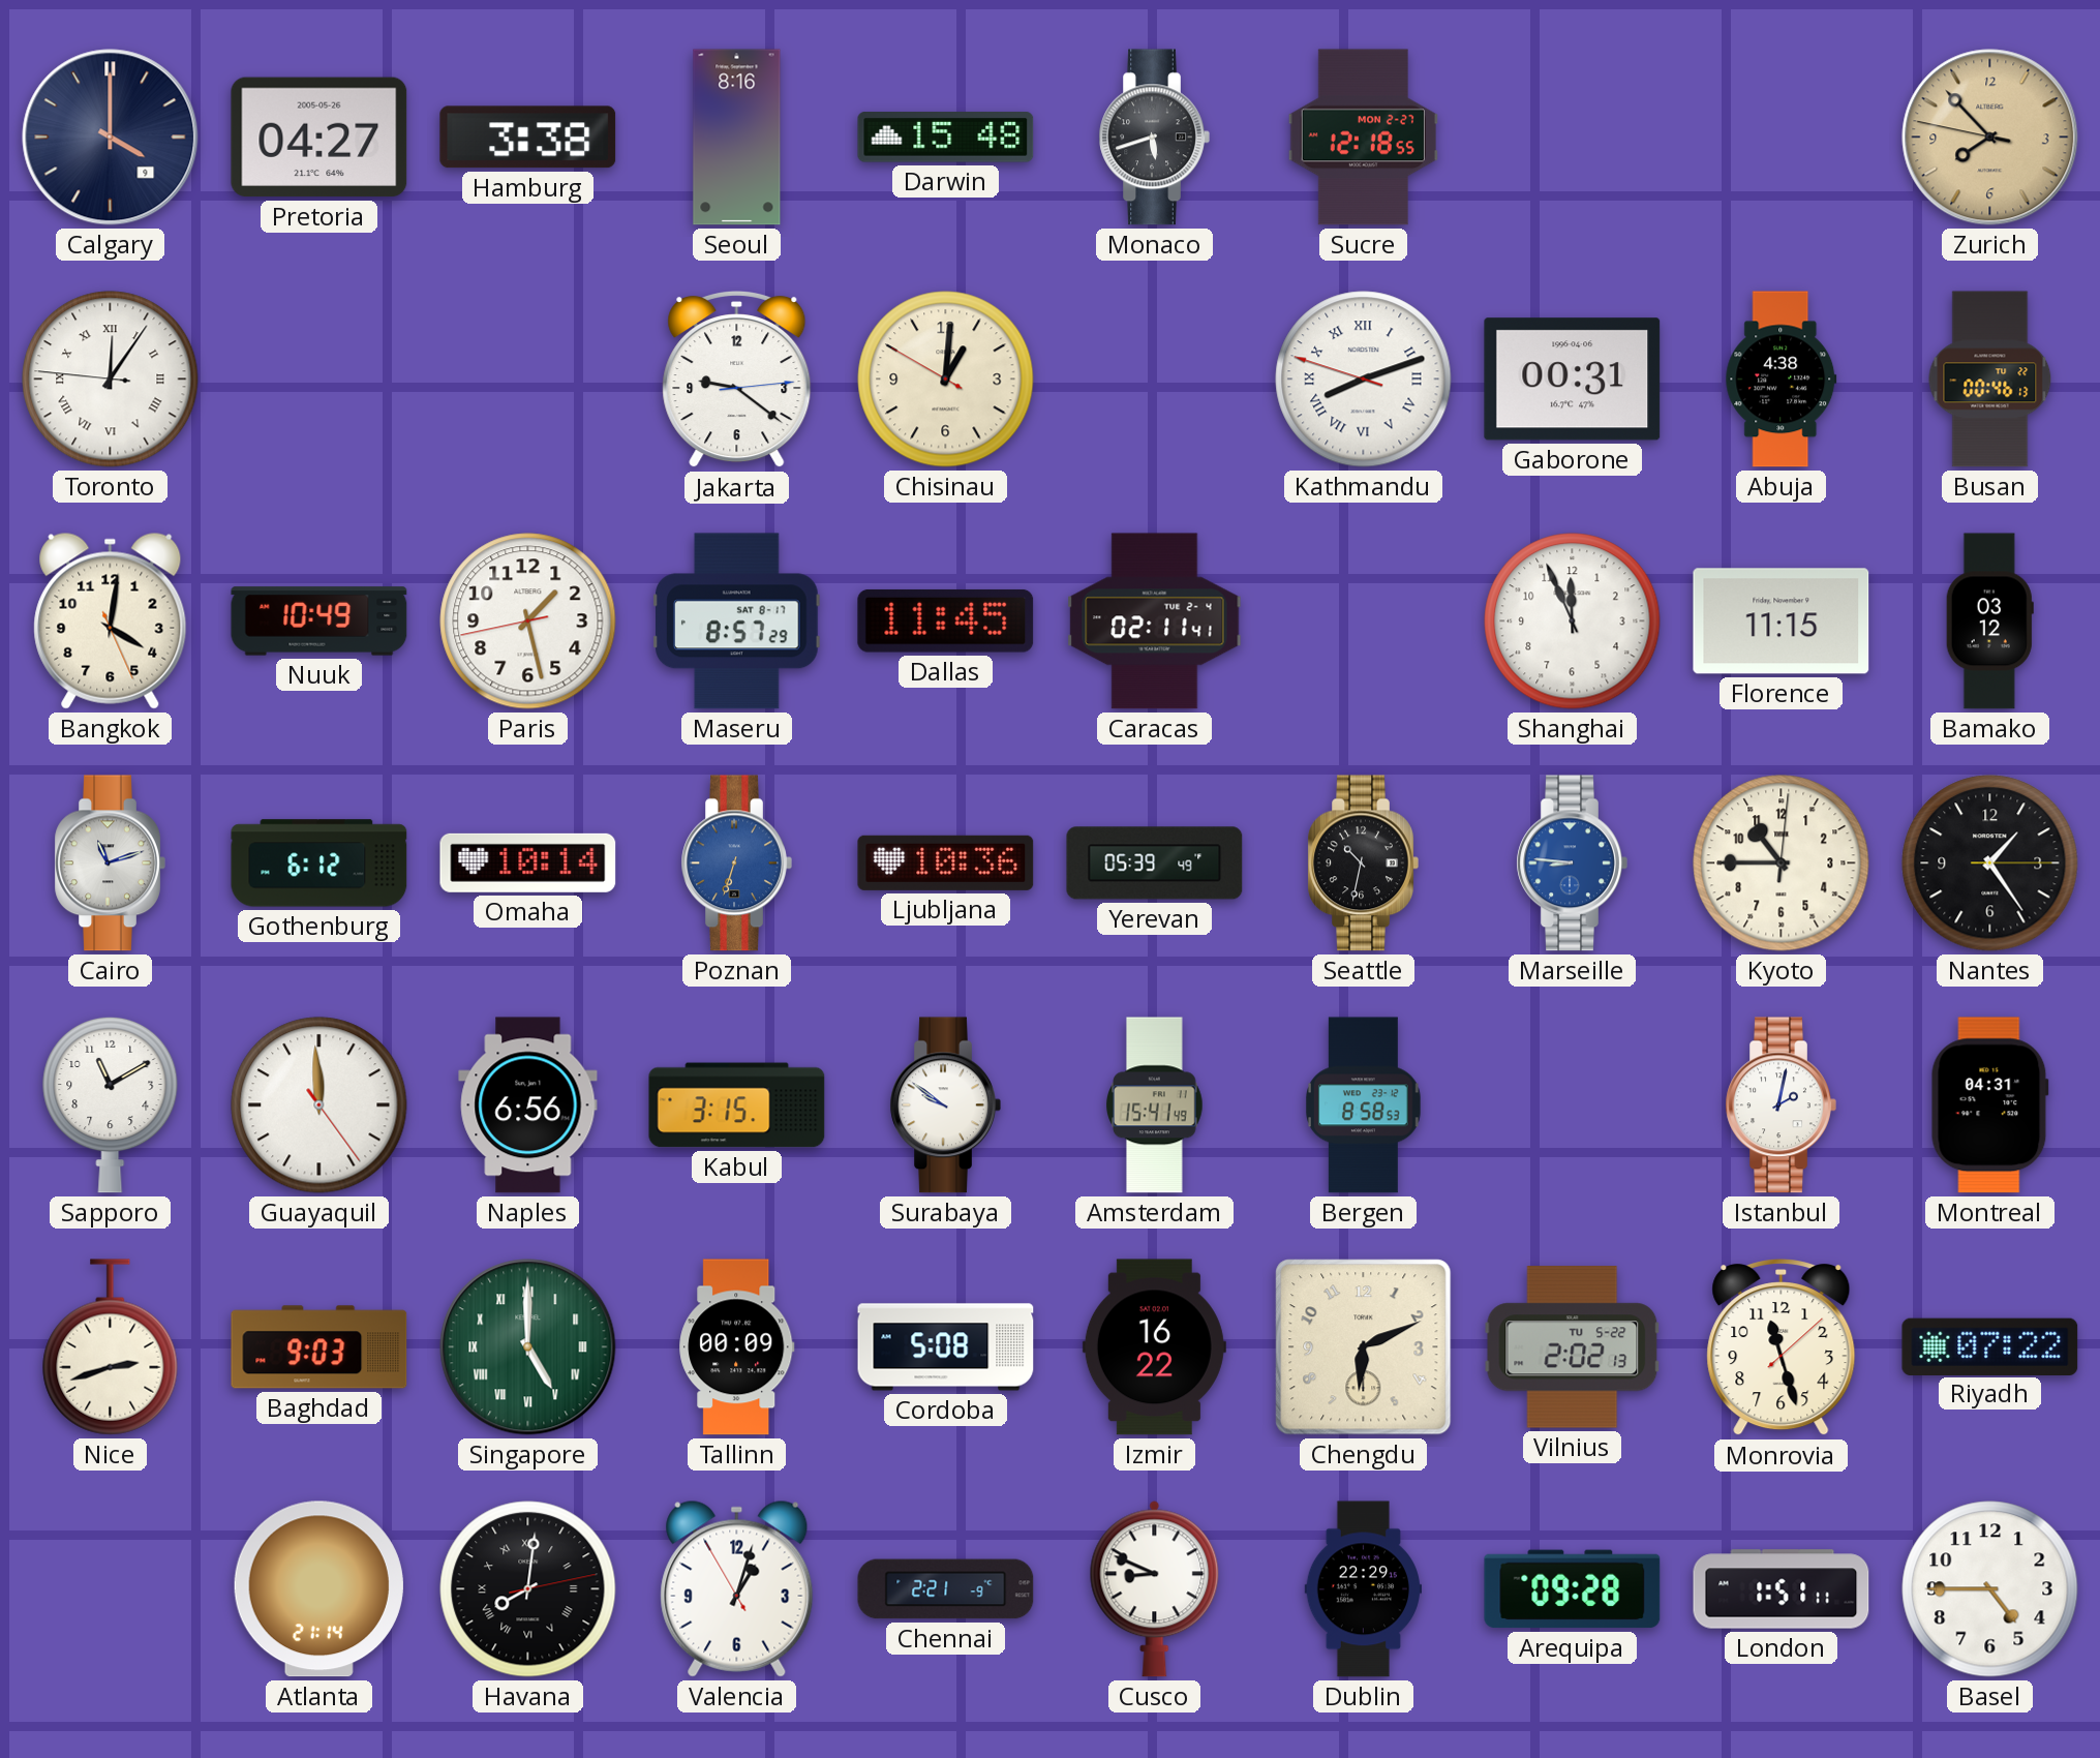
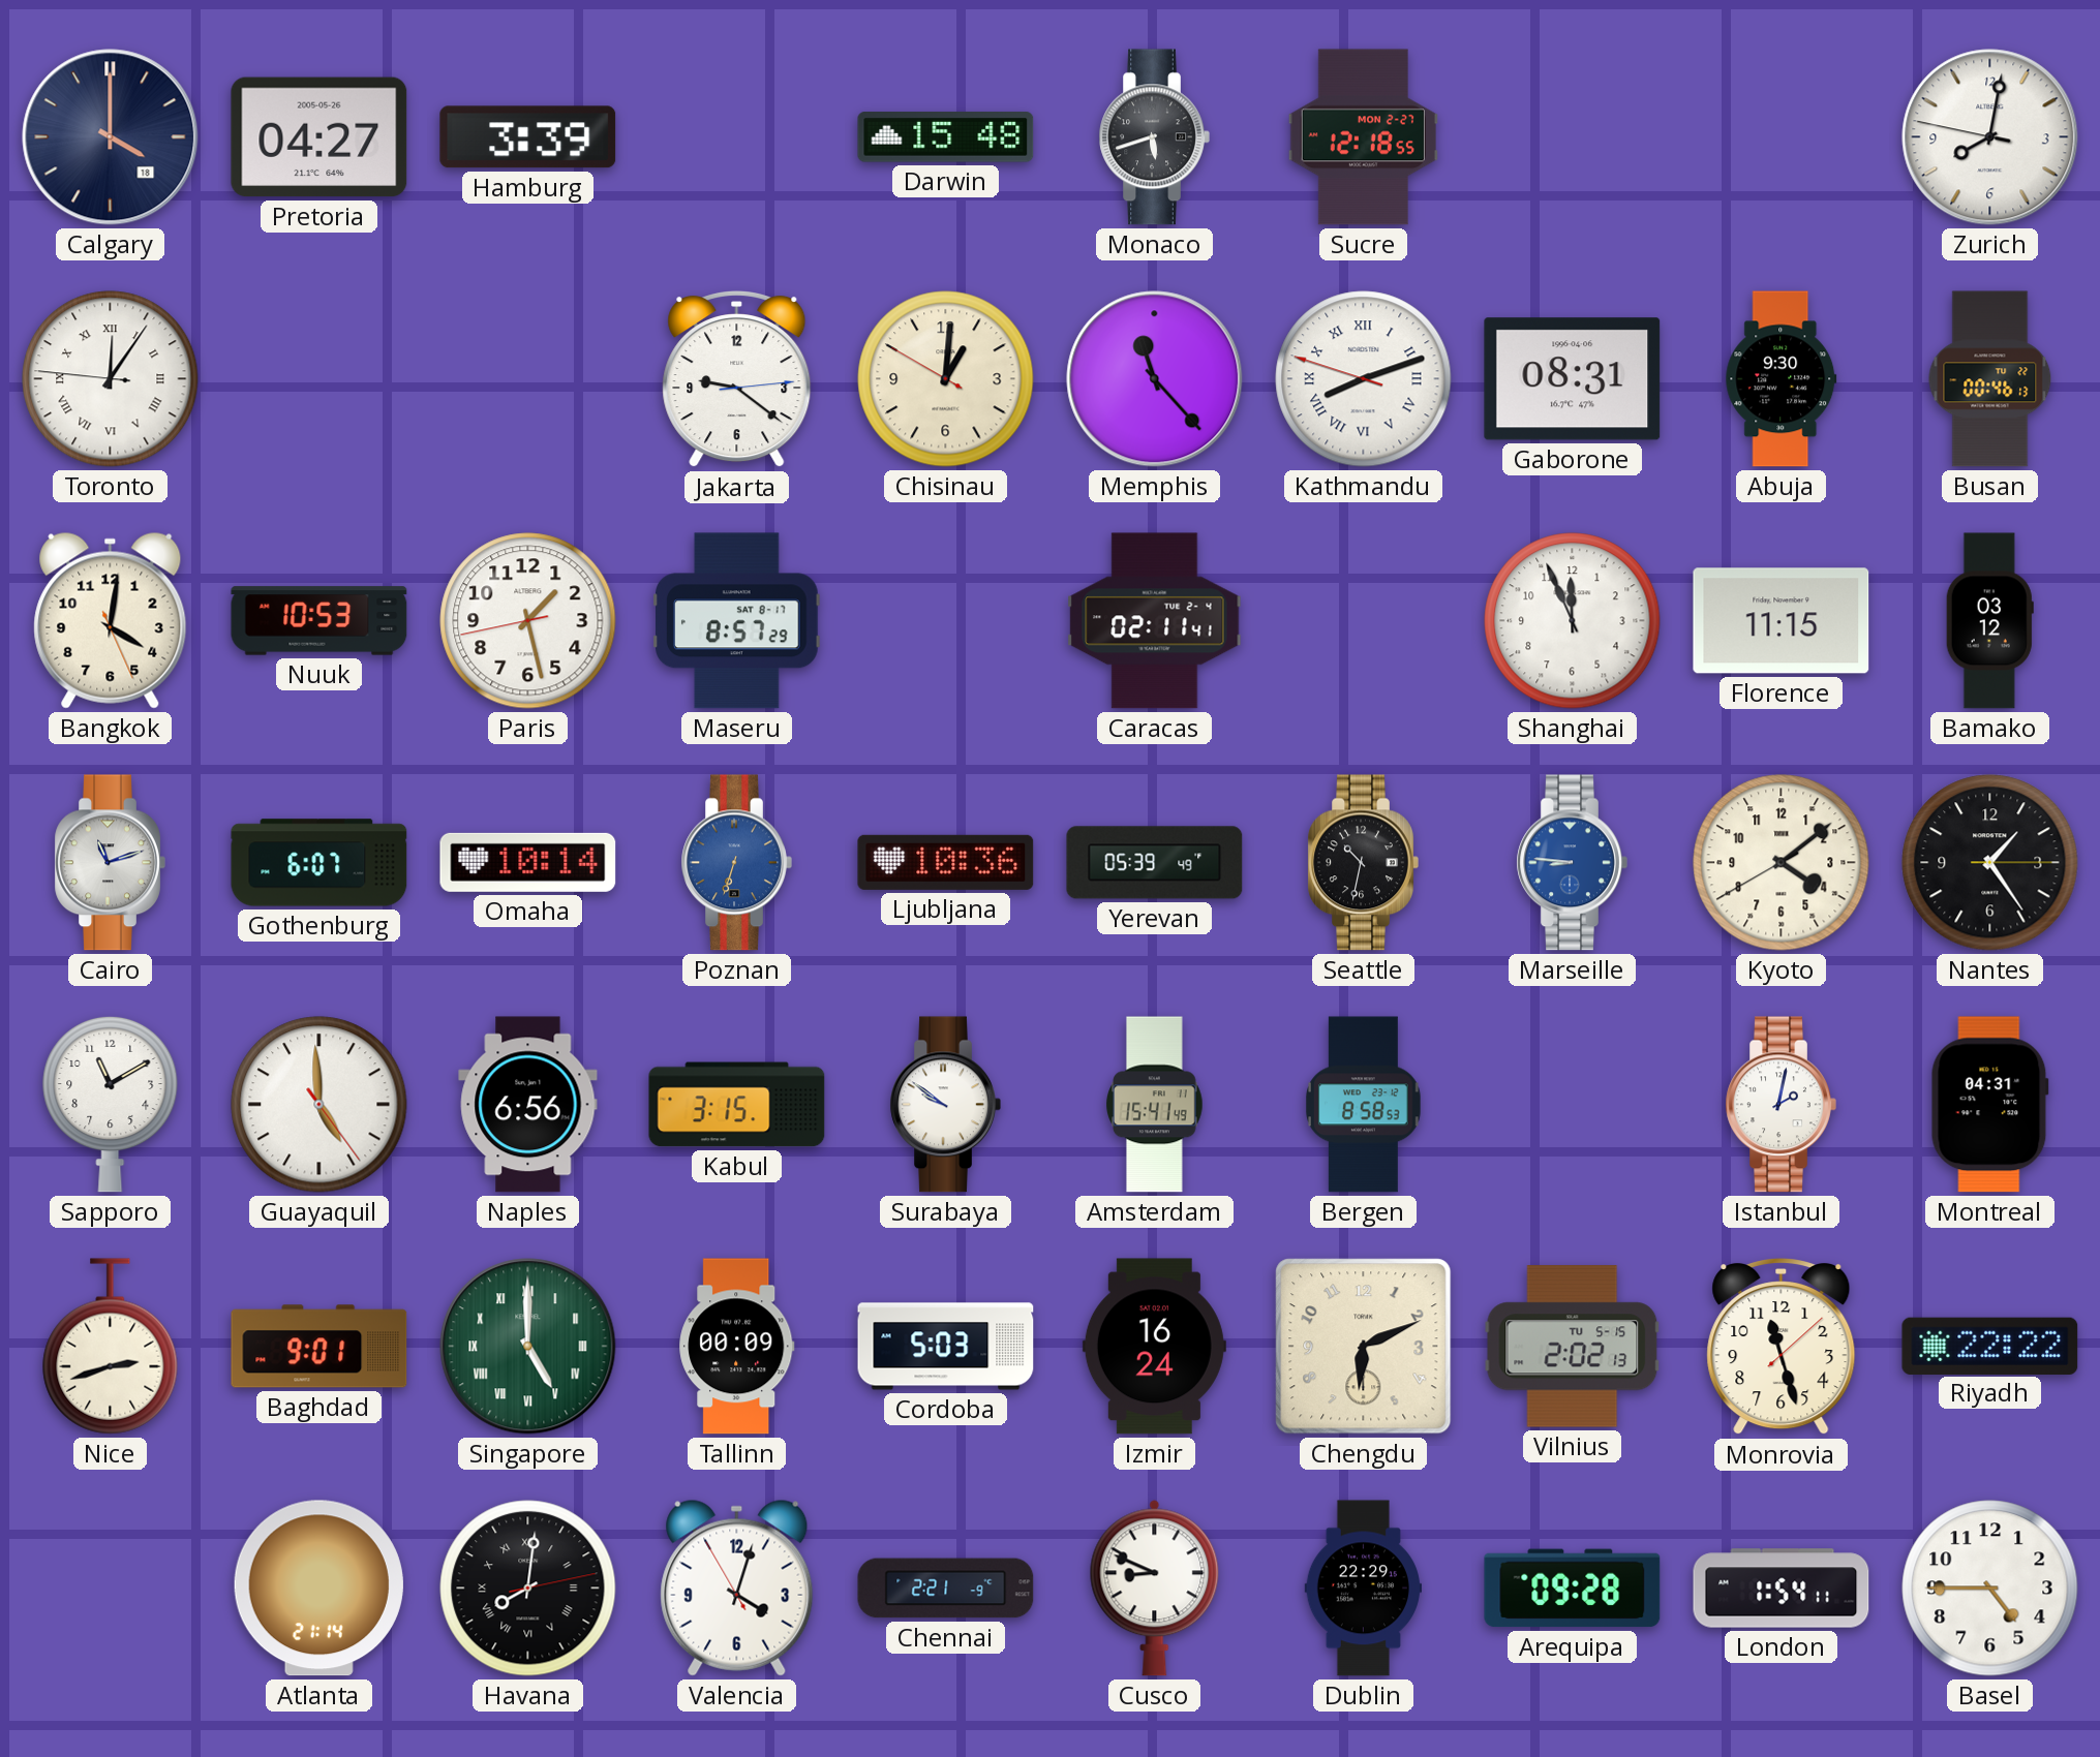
Calgary date: 9 -> 18
Hamburg: 3:38 -> 3:39
Seoul: 8:16 -> none
Zurich: 7:52 -> 8:01
Zurich dial: champagne -> white
Memphis: none -> 11:23
Gaborone: 00:31 -> 08:31
Abuja: 4:38 -> 9:30
Nuuk: 10:49 -> 10:53
Dallas: 11:45 -> none
Gothenburg: 6:12 -> 6:07
Kyoto: 10:45 -> 4:08
Guayaquil: 11:59 -> 4:59
Baghdad: 9:03 -> 9:01
Cordoba: 5:08 -> 5:03
Izmir: 16:22 -> 16:24
Vilnius date: TU 5-22 -> TU 5-15
Riyadh: 07:22 -> 22:22
Valencia: 1:02 -> 4:02
London: 1:51 -> 1:54
